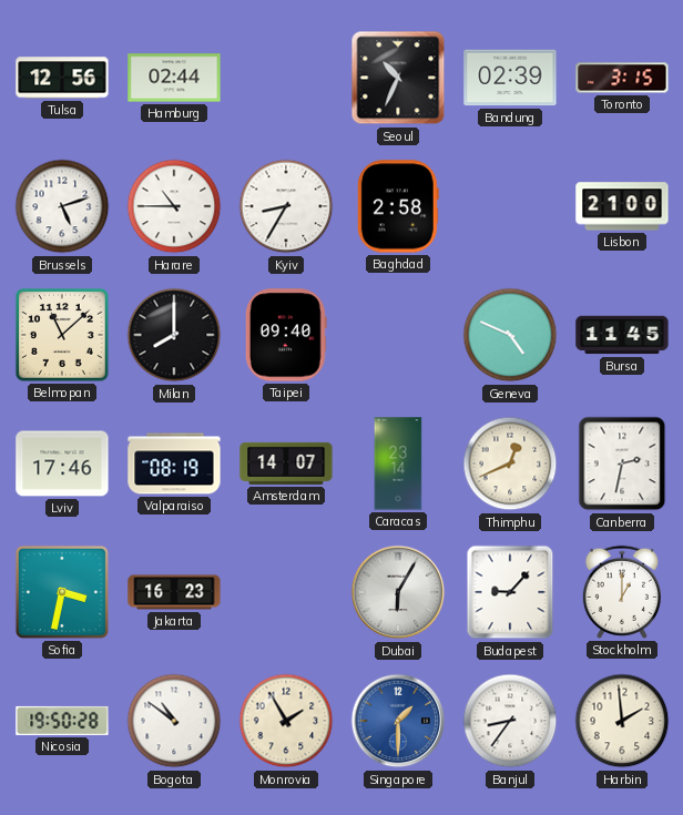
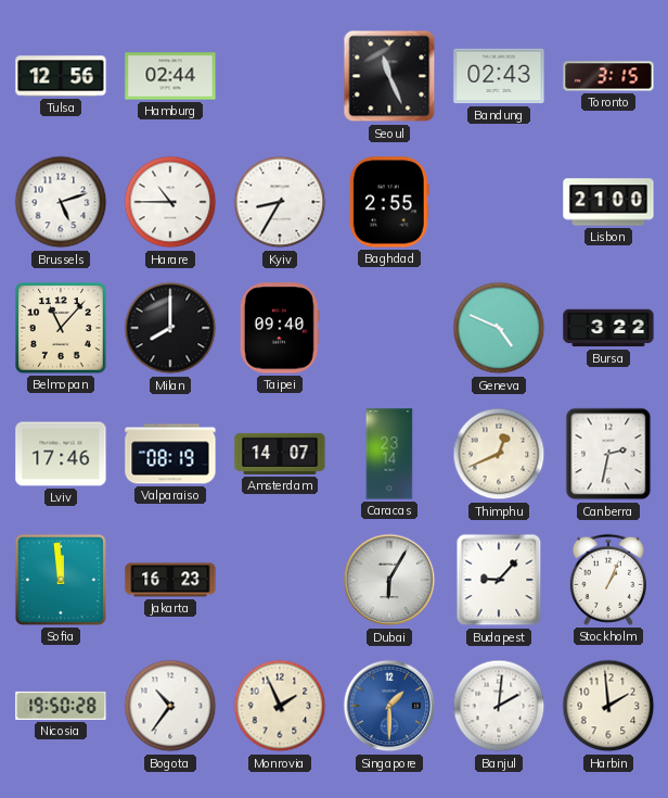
Seoul: 10:34 -> 11:26
Bandung: 02:39 -> 02:43
Baghdad: 2:58 -> 2:55
Belmopan: 11:08 -> 11:07
Bursa: 11:45 -> 3:22
Sofia: 3:32 -> 11:59
Stockholm: 1:00 -> 1:04
Bogota: 10:51 -> 10:36
Monrovia: 1:55 -> 1:56
Banjul: 8:36 -> 2:01
